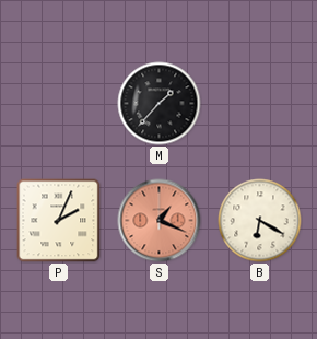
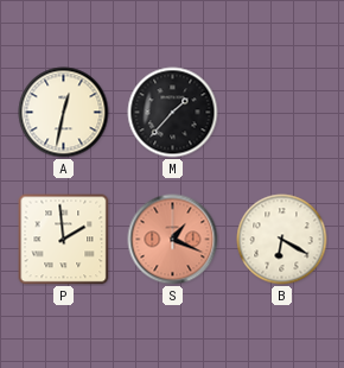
A: none -> 12:32
P: 2:04 -> 1:59
